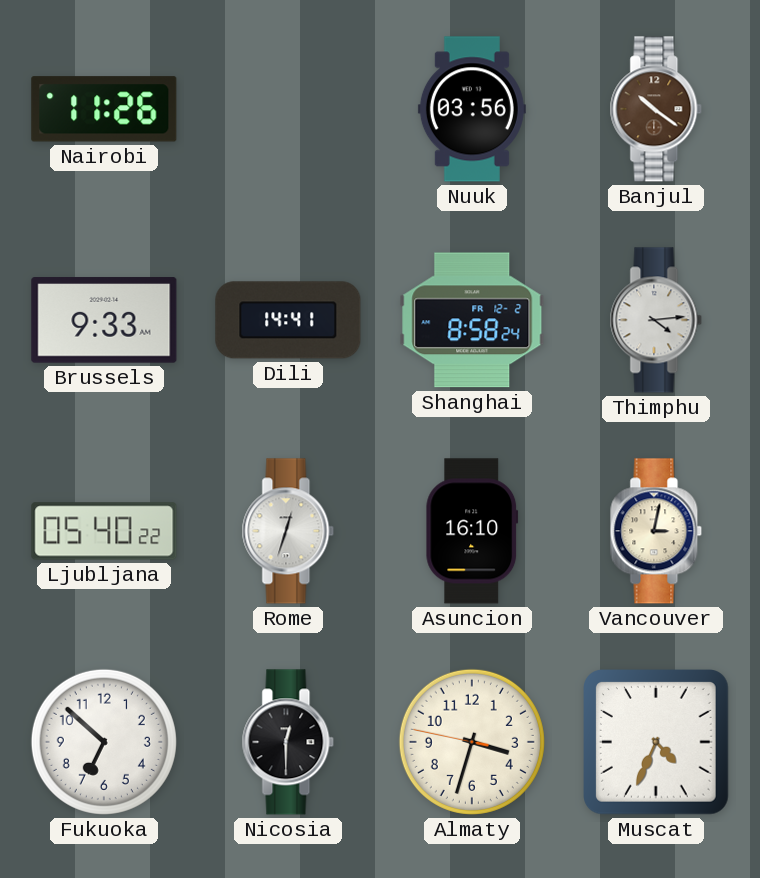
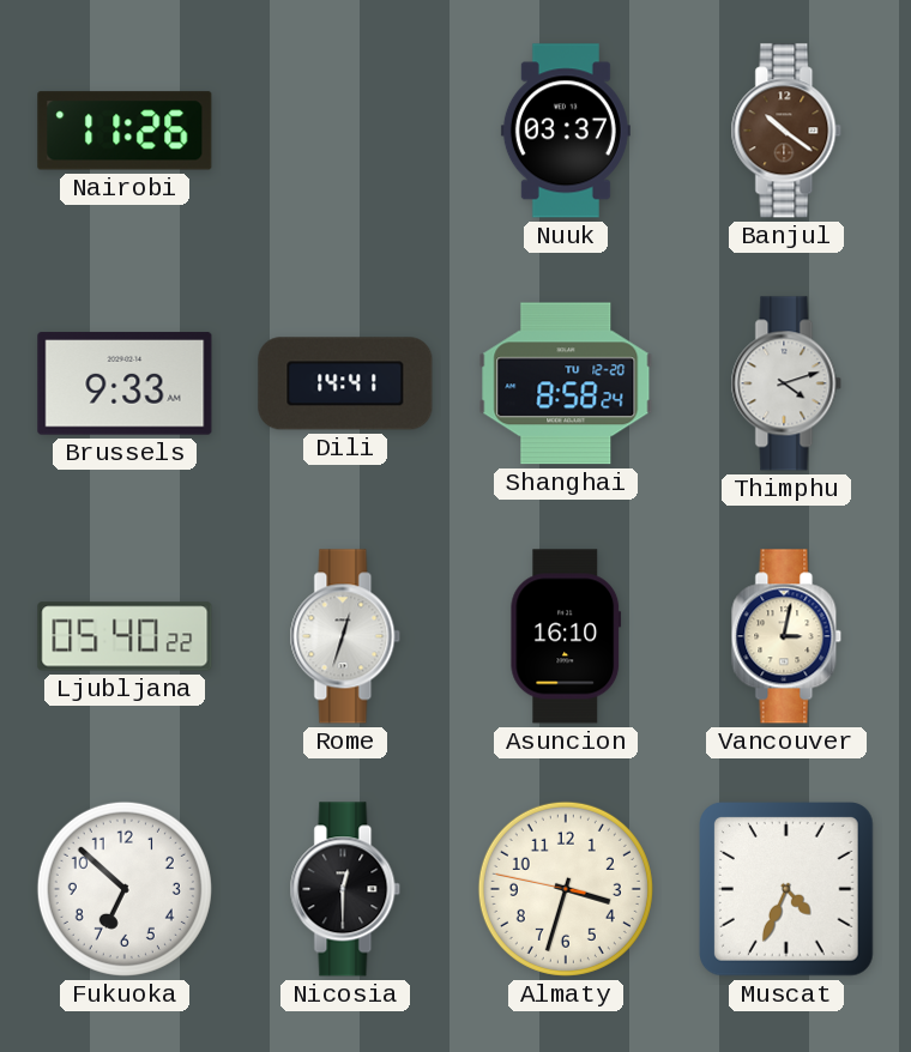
Nuuk: 03:56 -> 03:37
Shanghai date: FR 12-2 -> TU 12-20
Thimphu: 4:14 -> 4:12
